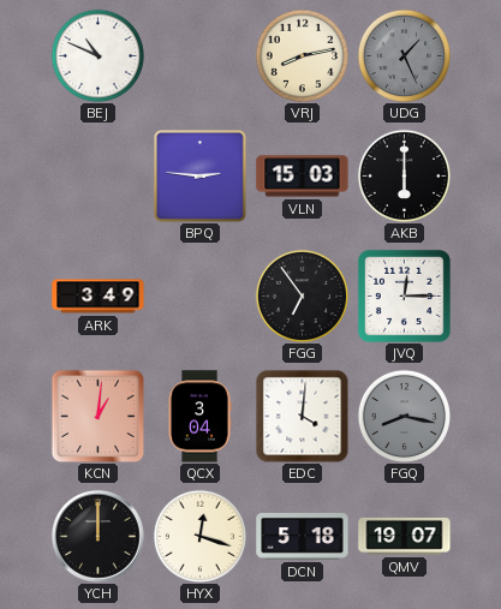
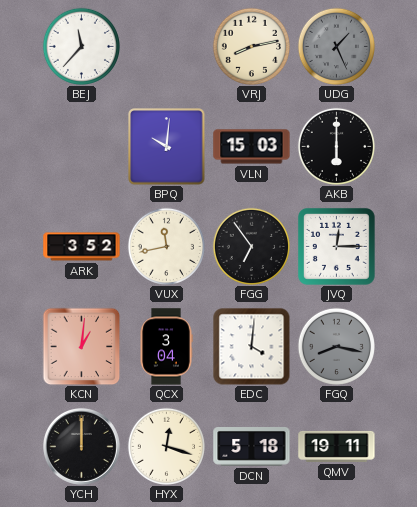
BEJ: 10:49 -> 11:37
BPQ: 2:46 -> 10:01
ARK: 3:49 -> 3:52
VUX: none -> 11:43
QMV: 19:07 -> 19:11
